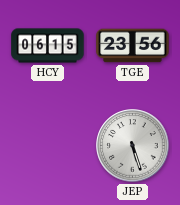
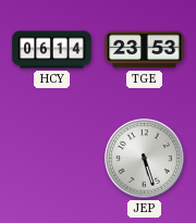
HCY: 06:15 -> 06:14
TGE: 23:56 -> 23:53
